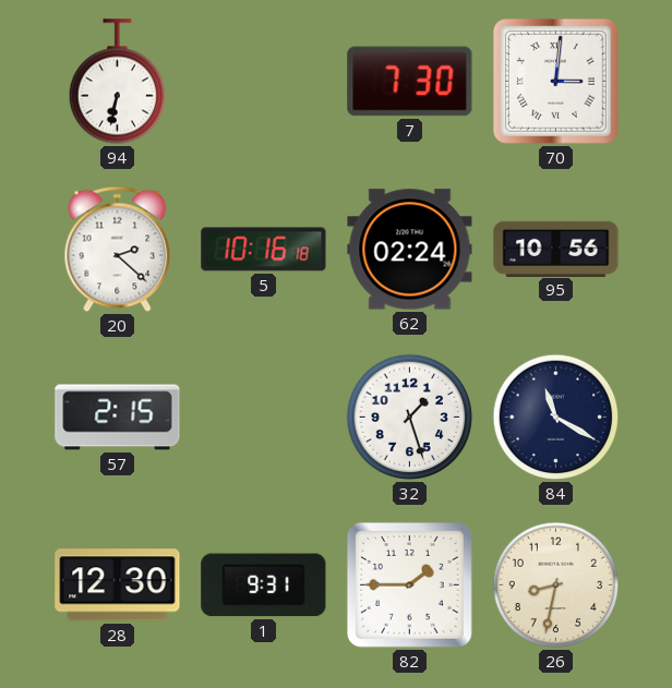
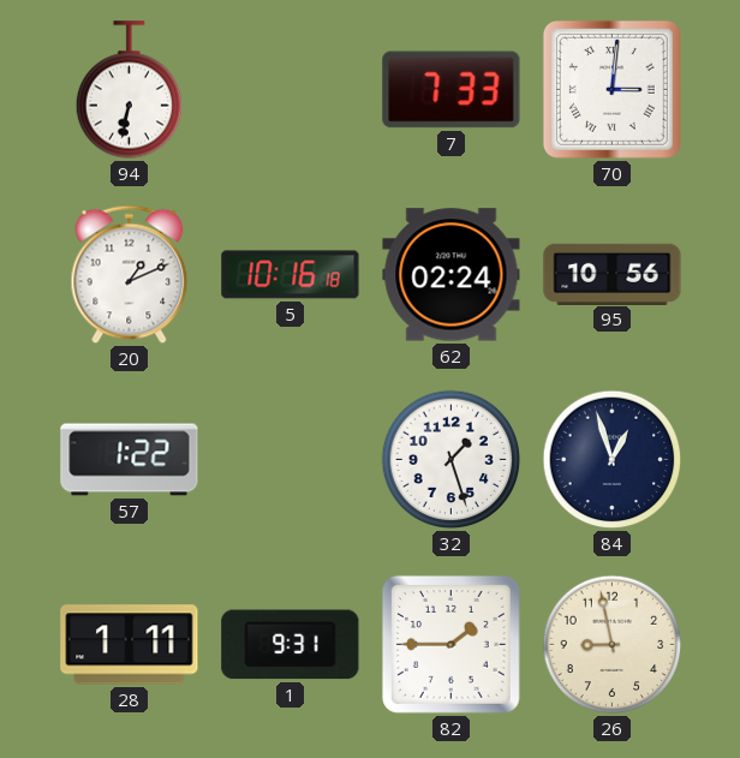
7: 7:30 -> 7:33
20: 2:22 -> 1:11
57: 2:15 -> 1:22
84: 11:20 -> 12:57
28: 12:30 -> 1:11
26: 8:32 -> 8:58
